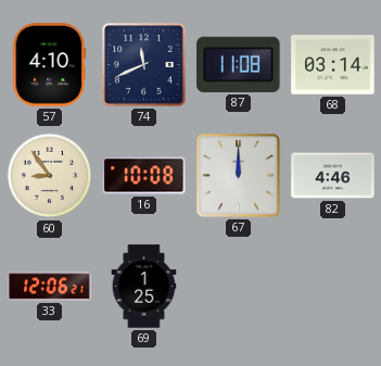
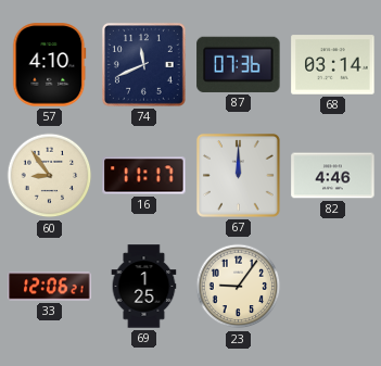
87: 11:08 -> 07:36
16: 10:08 -> 11:17
23: none -> 9:06
